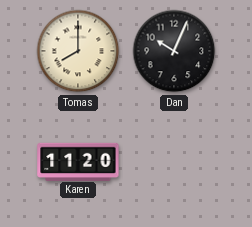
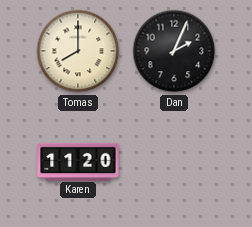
Dan: 10:04 -> 2:04
